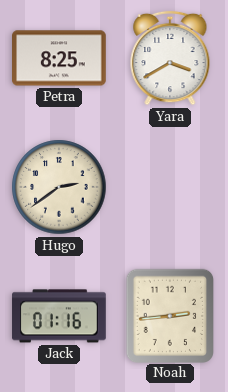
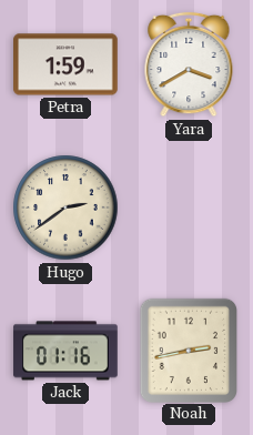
Petra: 8:25 -> 1:59
Noah: 2:44 -> 2:43
